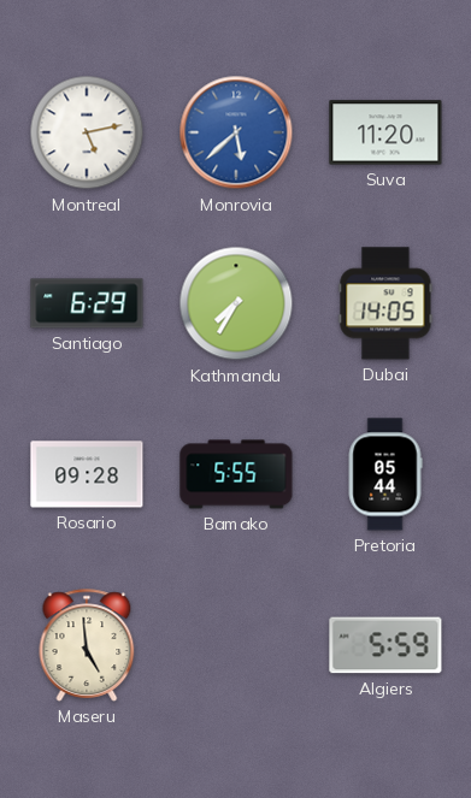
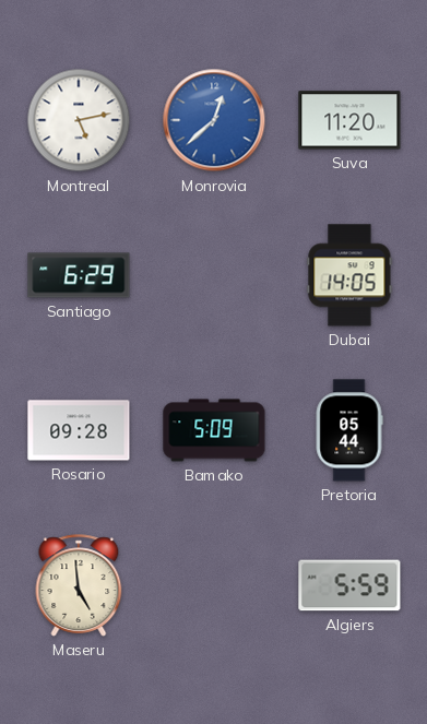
Monrovia: 5:38 -> 12:38
Kathmandu: 7:35 -> none
Bamako: 5:55 -> 5:09
